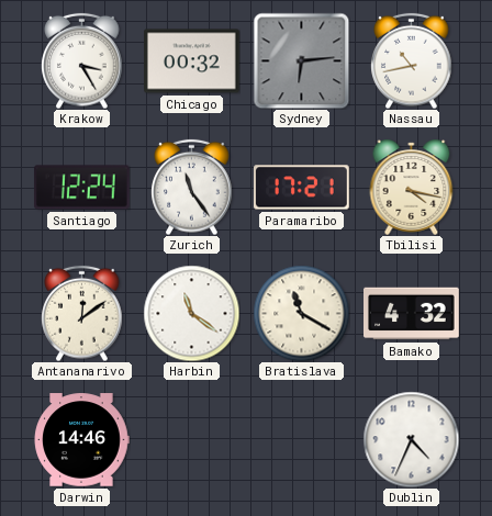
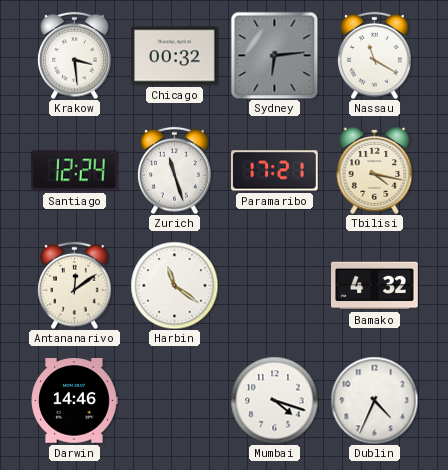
Krakow: 3:25 -> 3:29
Nassau: 10:43 -> 11:20
Zurich: 11:24 -> 11:27
Bratislava: 11:20 -> none
Mumbai: none -> 4:18
